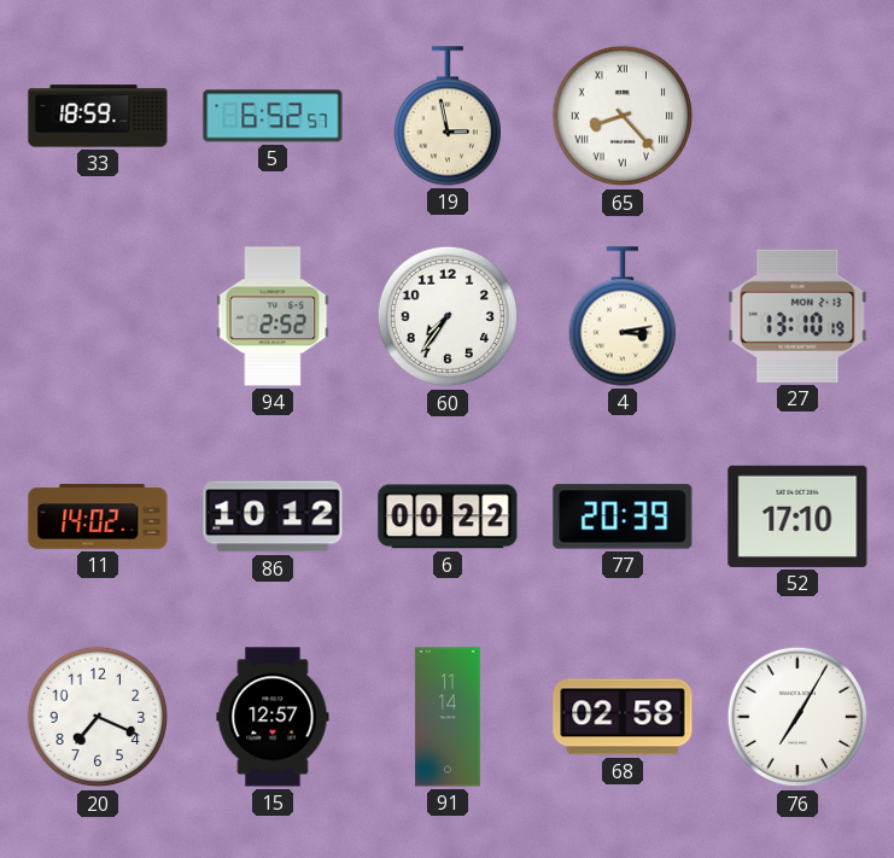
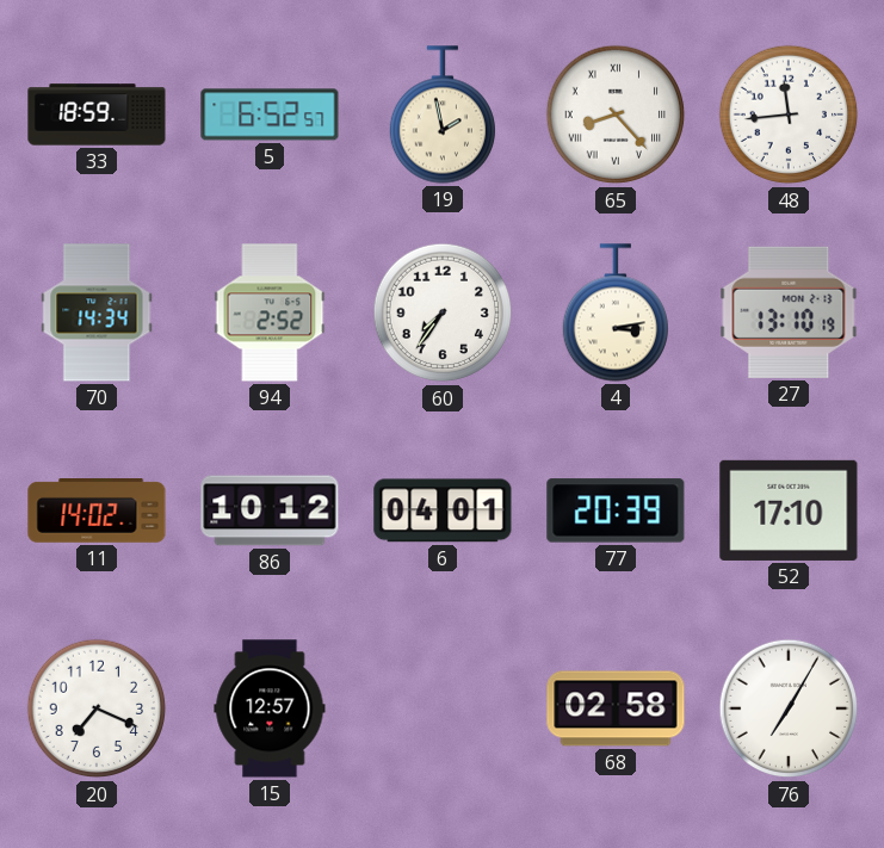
19: 2:58 -> 1:58
48: none -> 11:44
70: none -> 14:34
6: 00:22 -> 04:01
91: 11:14 -> none
